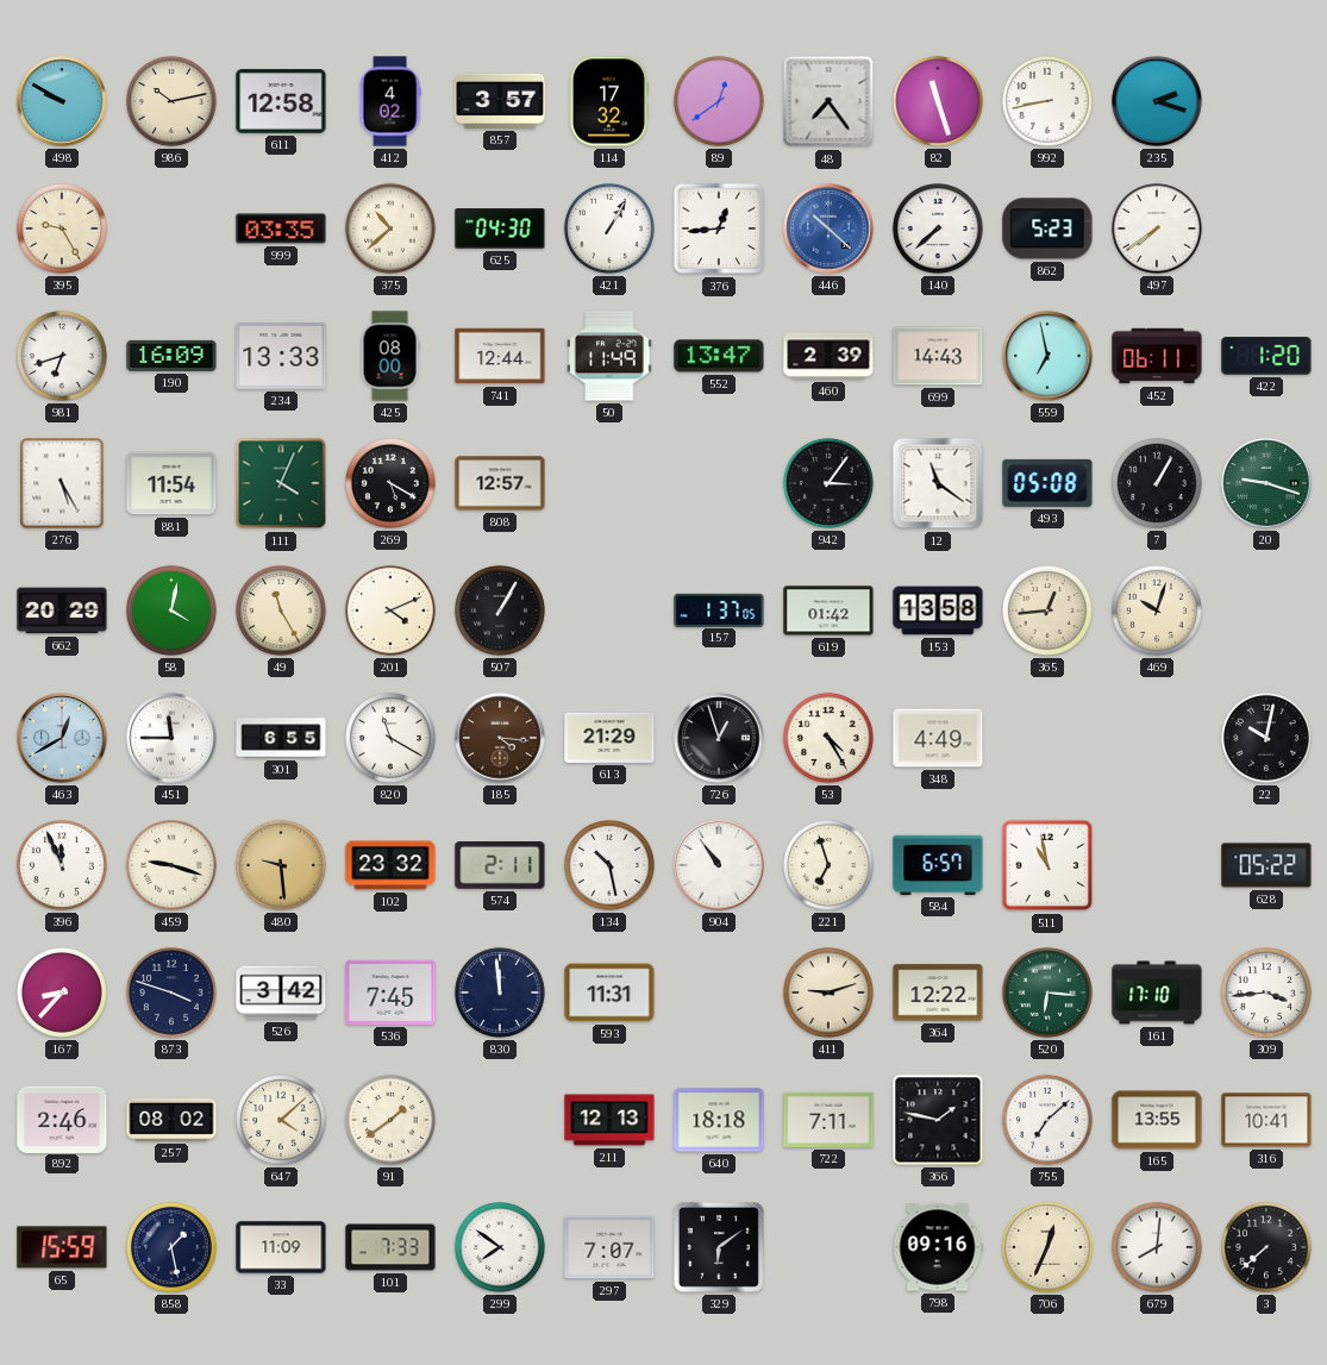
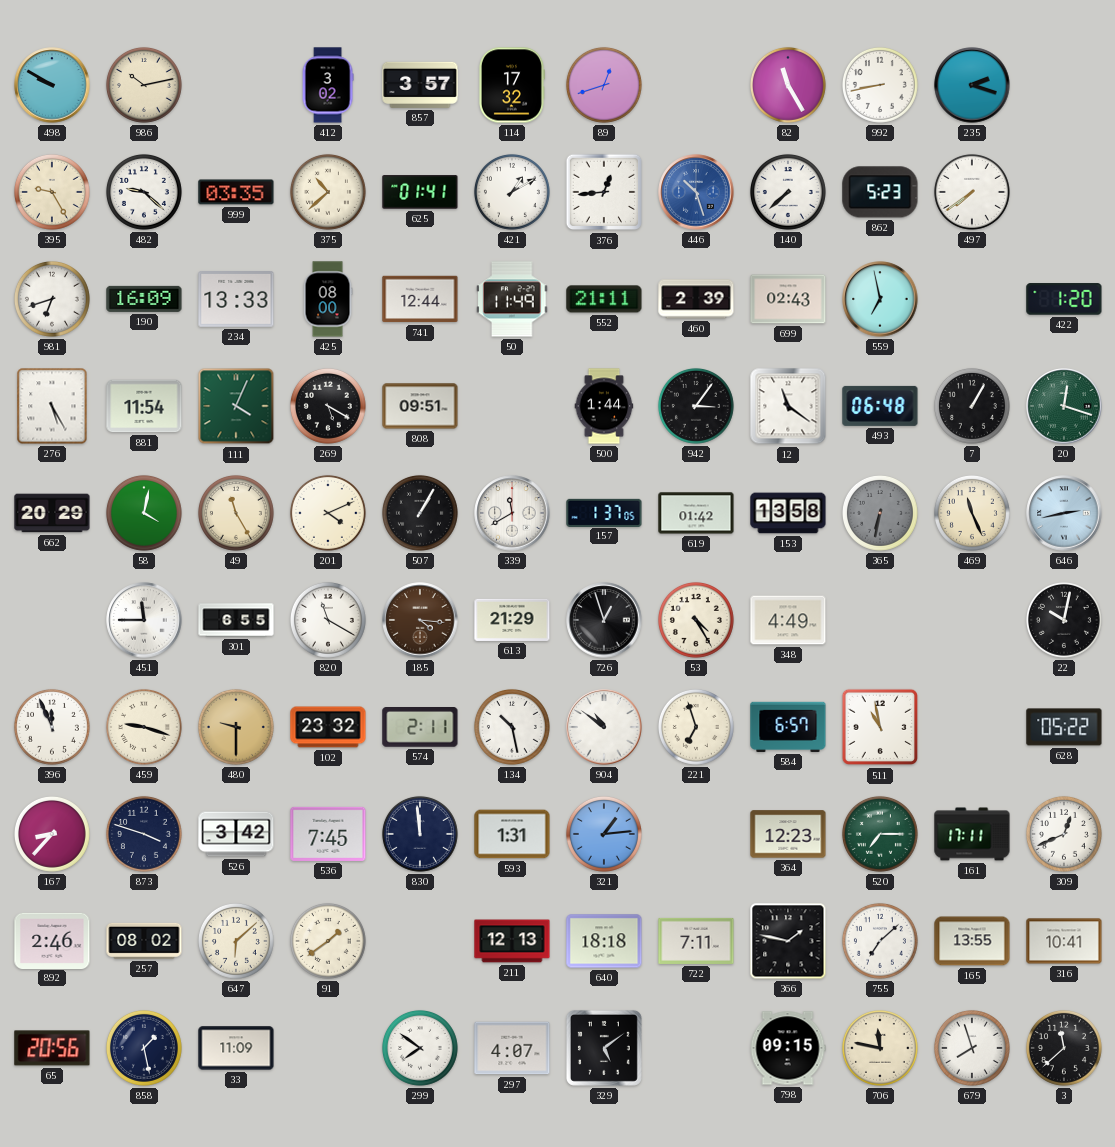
611: 12:58 -> none
412: 4:02 -> 3:02
89: 12:39 -> 12:42
48: 7:24 -> none
82: 11:27 -> 11:25
482: none -> 9:22
625: 04:30 -> 01:41
421: 1:05 -> 1:10
446: 10:22 -> 10:27
552: 13:47 -> 21:11
699: 14:43 -> 02:43
452: 06:11 -> none
808: 12:57 -> 09:51
500: none -> 1:44
493: 05:08 -> 06:48
20: 9:18 -> 12:18
339: none -> 11:40
365: 12:44 -> 6:32
365 dial: cream -> grey
469: 10:03 -> 11:26
646: none -> 2:43
463: 12:40 -> none
480: 9:29 -> 9:30
904: 10:54 -> 10:51
593: 11:31 -> 1:31
321: none -> 1:14
411: 9:12 -> none
364: 12:22 -> 12:23
520: 6:16 -> 7:15
161: 17:10 -> 17:11
309: 3:44 -> 12:41
647: 4:08 -> 6:08
65: 15:59 -> 20:56
101: 7:33 -> none
297: 7:07 -> 4:07
329: 6:09 -> 5:09
798: 09:16 -> 09:15
706: 12:34 -> 11:47
679: 8:01 -> 7:57
3: 7:38 -> 11:38
